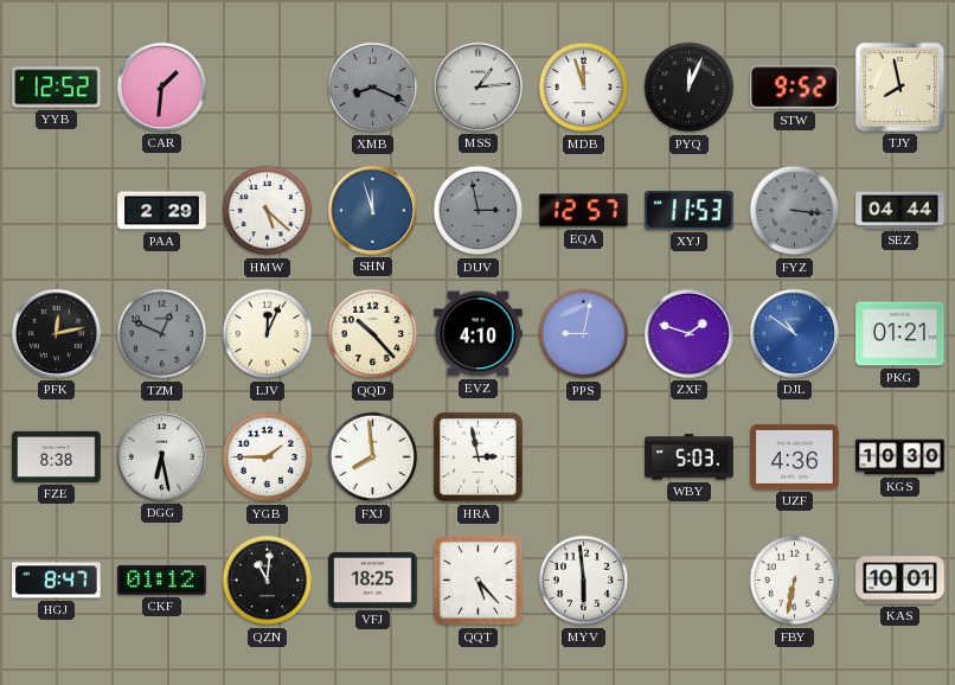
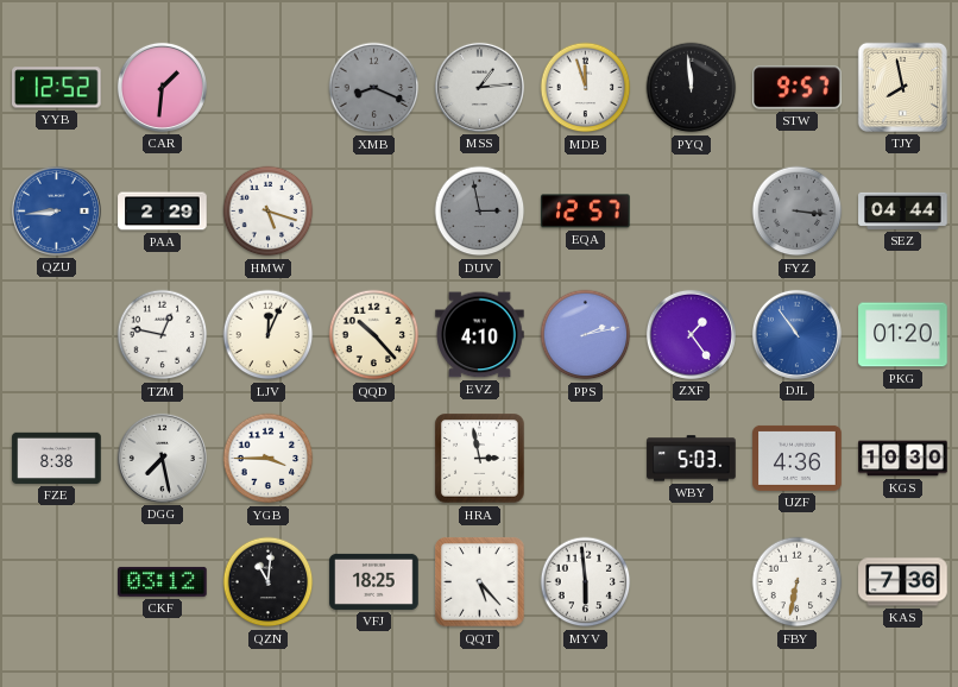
PYQ: 12:04 -> 11:59
STW: 9:52 -> 9:57
QZU: none -> 8:44
HMW: 5:22 -> 5:18
SHN: 11:57 -> none
XYJ: 11:53 -> none
PFK: 12:13 -> none
TZM: 12:49 -> 12:47
TZM dial: grey -> white
PPS: 9:02 -> 2:13
ZXF: 1:48 -> 1:24
DJL: 10:51 -> 10:54
PKG: 01:21 -> 01:20
DGG: 6:28 -> 7:28
YGB: 1:45 -> 3:45
FXJ: 7:59 -> none
HGJ: 8:47 -> none
CKF: 01:12 -> 03:12
KAS: 10:01 -> 7:36
